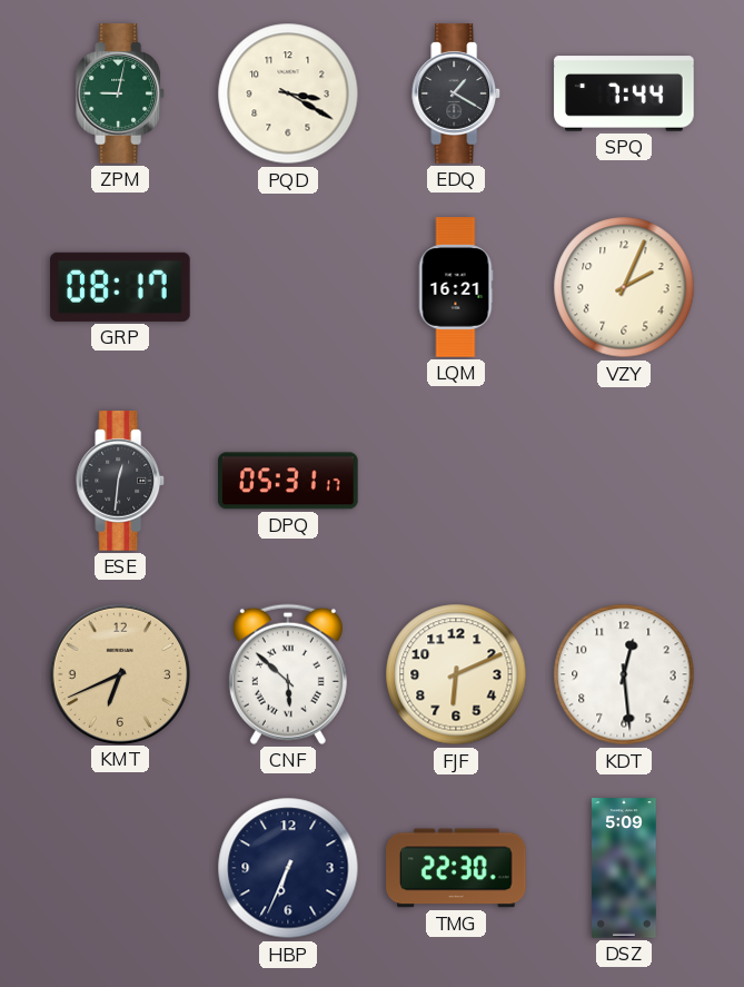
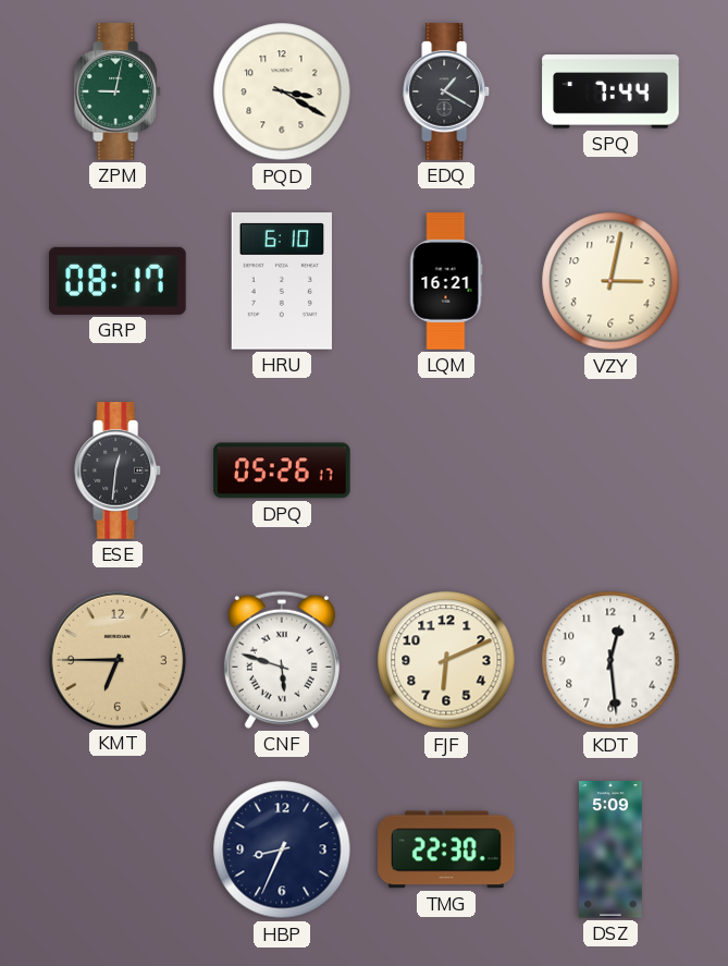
HRU: none -> 6:10
VZY: 2:04 -> 3:02
DPQ: 05:31 -> 05:26
KMT: 6:41 -> 6:45
CNF: 5:52 -> 5:48
HBP: 6:34 -> 8:34
